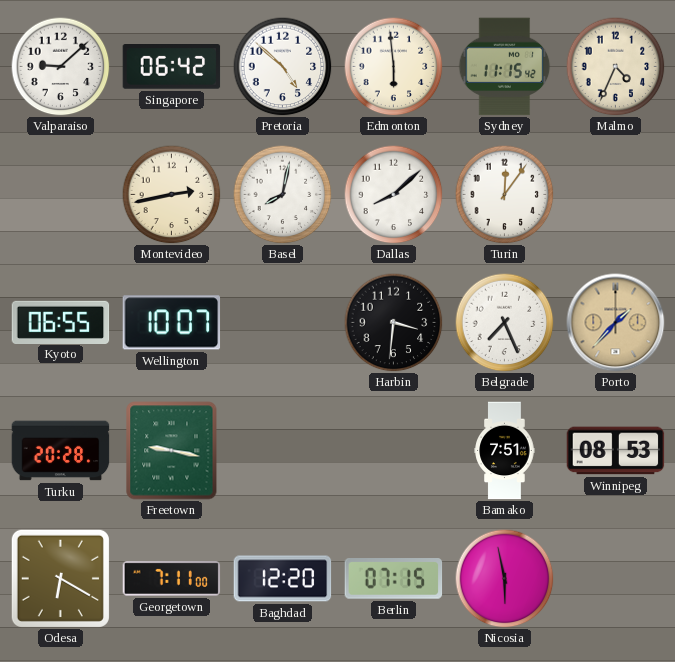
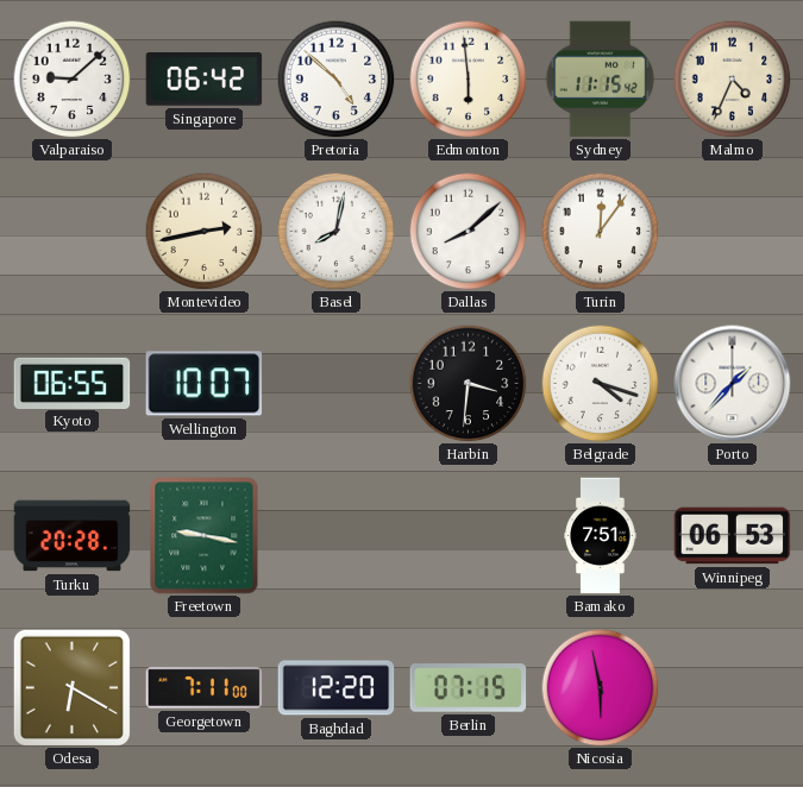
Belgrade: 7:26 -> 4:18
Porto dial: champagne -> white
Winnipeg: 08:53 -> 06:53
